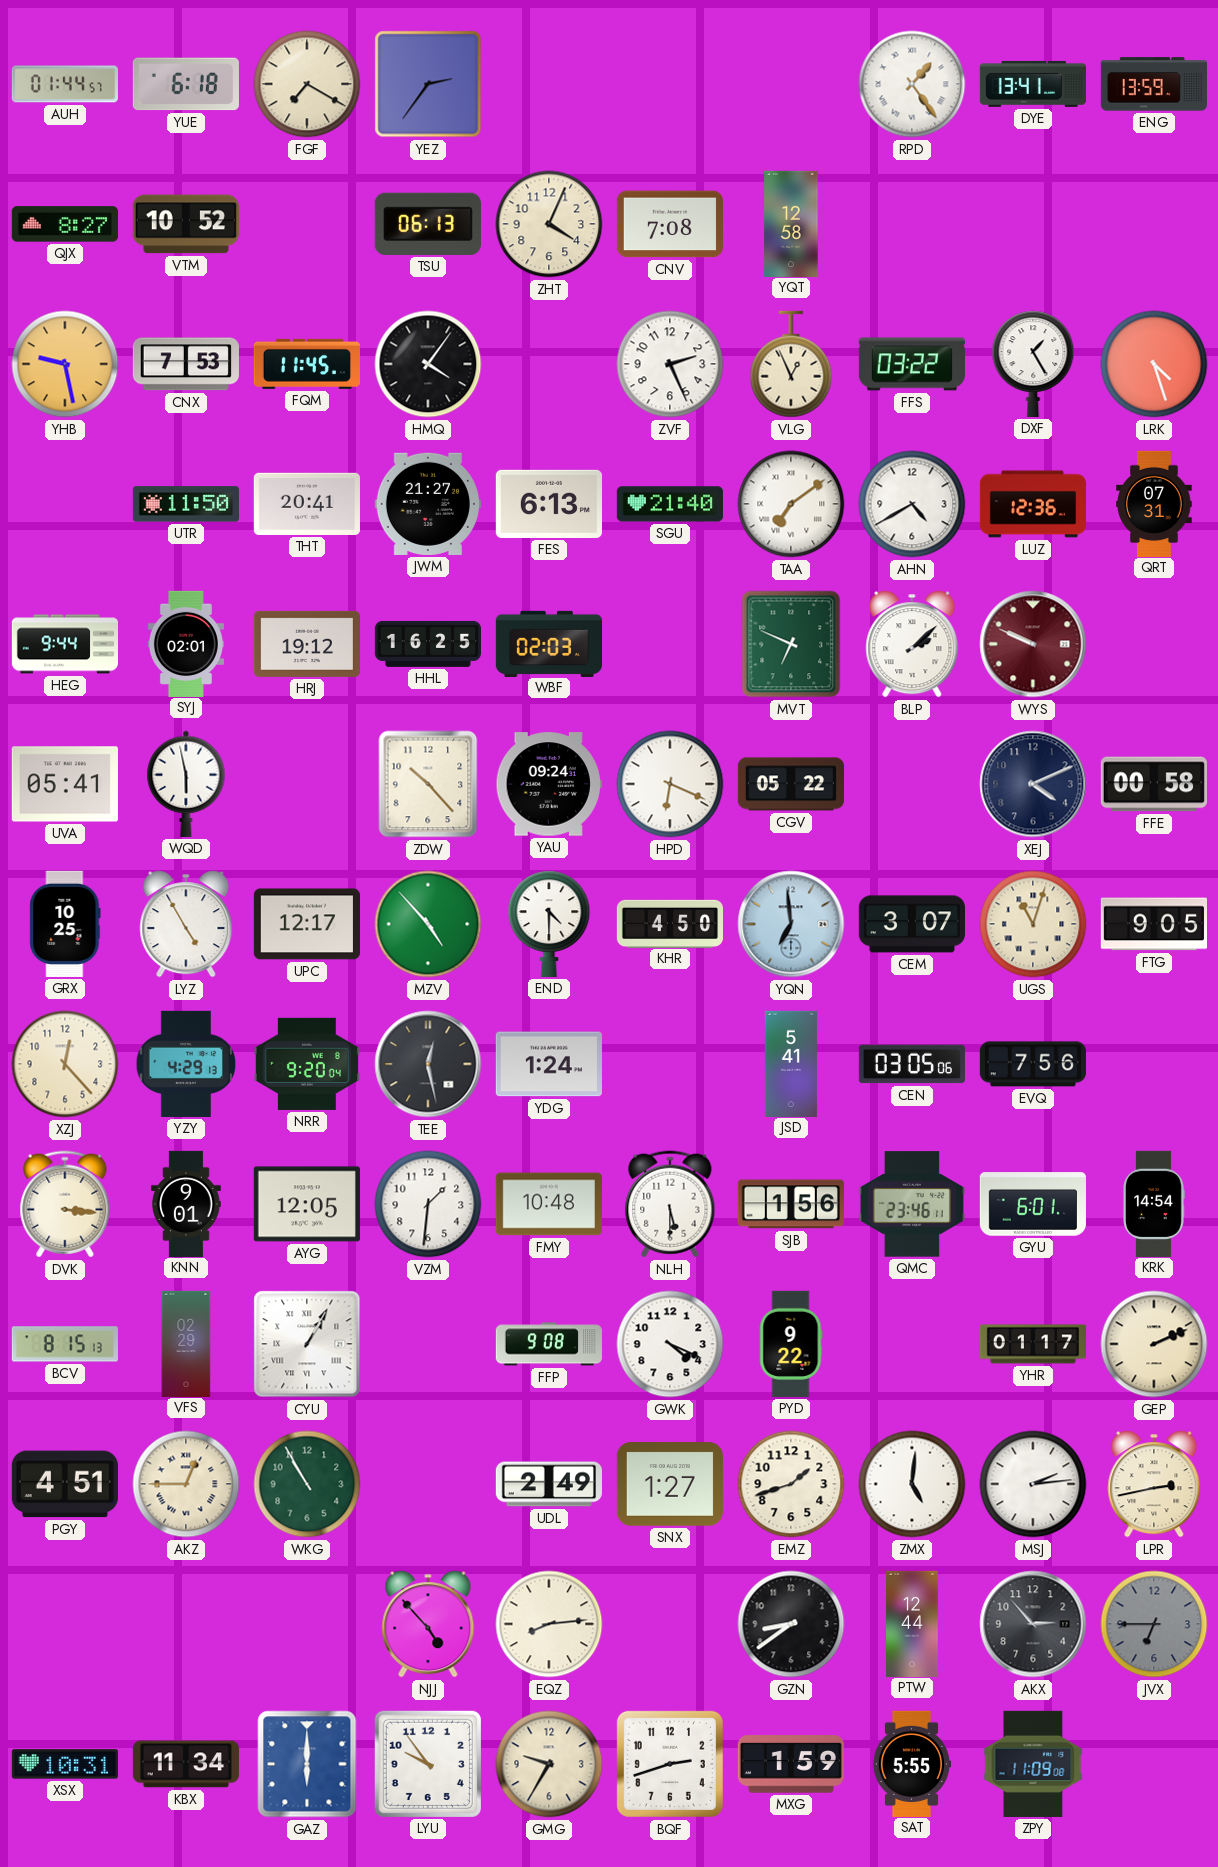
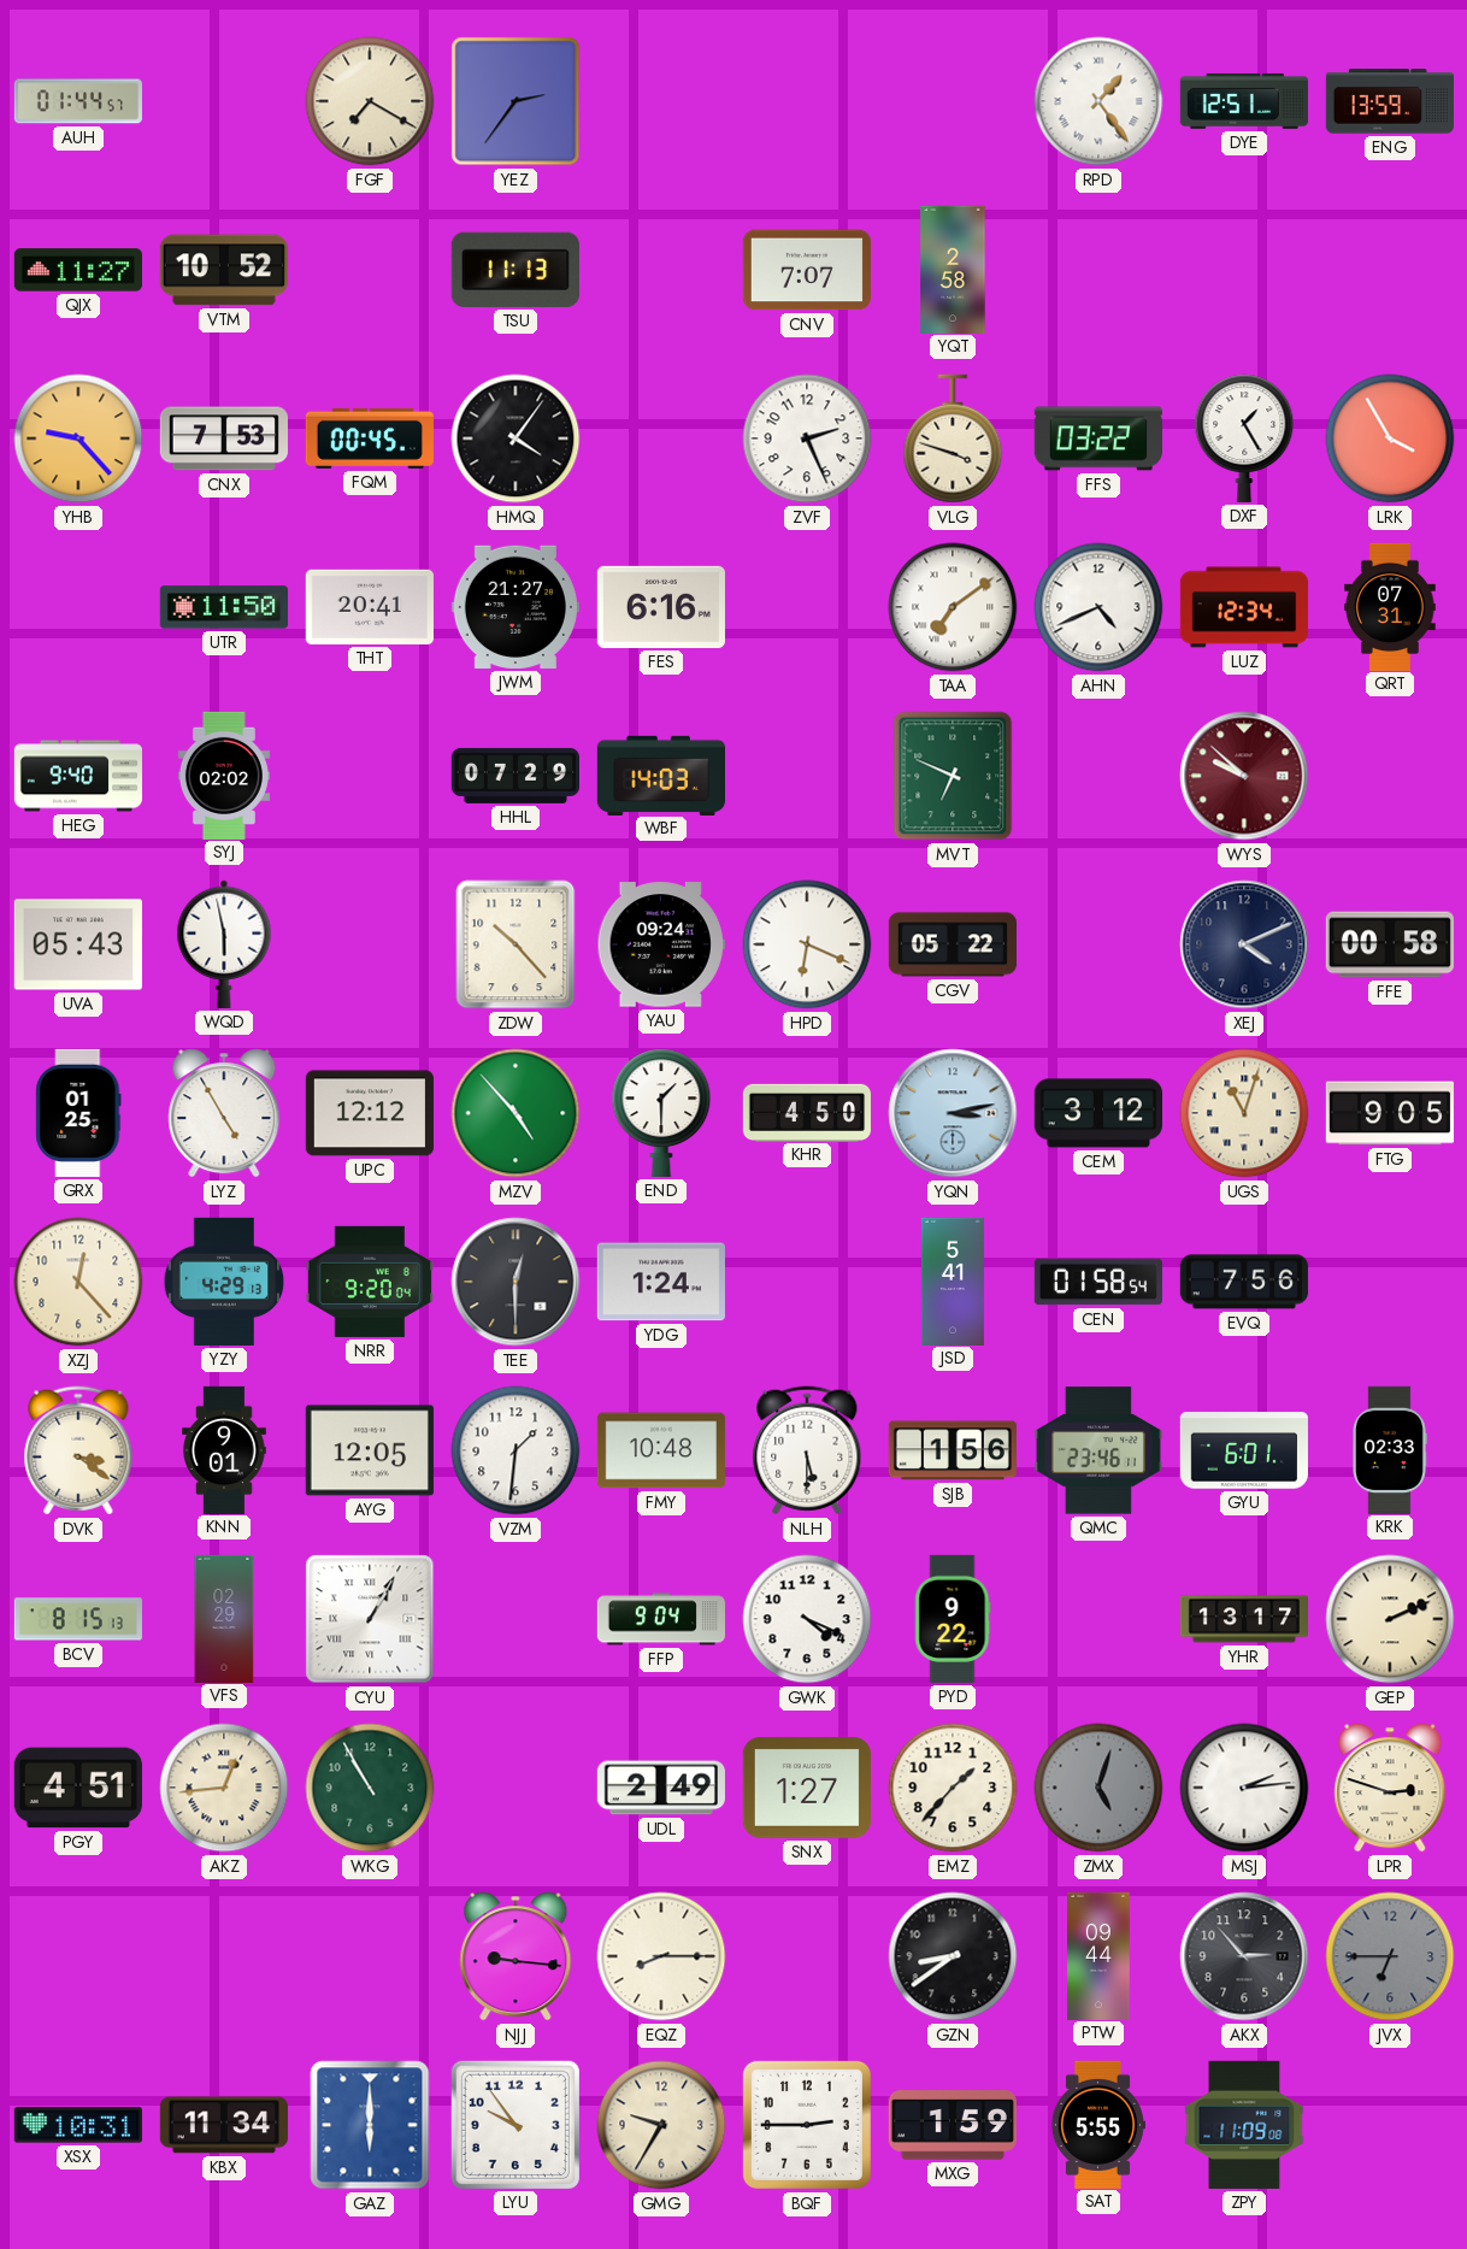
YUE: 6:18 -> none
DYE: 13:41 -> 12:51
QJX: 8:27 -> 11:27
TSU: 06:13 -> 11:13
ZHT: 4:04 -> none
CNV: 7:08 -> 7:07
YQT: 12:58 -> 2:58
YHB: 9:28 -> 9:23
FQM: 11:45 -> 00:45
VLG: 12:56 -> 3:48
LRK: 4:27 -> 3:55
FES: 6:13 -> 6:16
SGU: 21:40 -> none
AHN: 4:40 -> 4:41
LUZ: 12:36 -> 12:34
HEG: 9:44 -> 9:40
SYJ: 02:01 -> 02:02
HRJ: 19:12 -> none
HHL: 16:25 -> 07:29
WBF: 02:03 -> 14:03
BLP: 2:08 -> none
WYS: 9:49 -> 9:52
UVA: 05:41 -> 05:43
GRX: 10:25 -> 01:25
UPC: 12:17 -> 12:12
END: 4:30 -> 1:30
YQN: 6:59 -> 3:13
CEM: 3:07 -> 3:12
TEE: 12:28 -> 12:30
CEN: 03:05 -> 01:58
DVK: 3:16 -> 3:21
KRK: 14:54 -> 02:33
FFP: 9:08 -> 9:04
YHR: 01:17 -> 13:17
AKZ: 12:45 -> 12:44
EMZ: 1:42 -> 1:37
ZMX: 5:01 -> 5:03
ZMX dial: white -> grey
LPR: 2:43 -> 2:48
NJJ: 4:53 -> 9:16
EQZ: 8:14 -> 8:15
PTW: 12:44 -> 09:44
BQF: 2:42 -> 2:45
